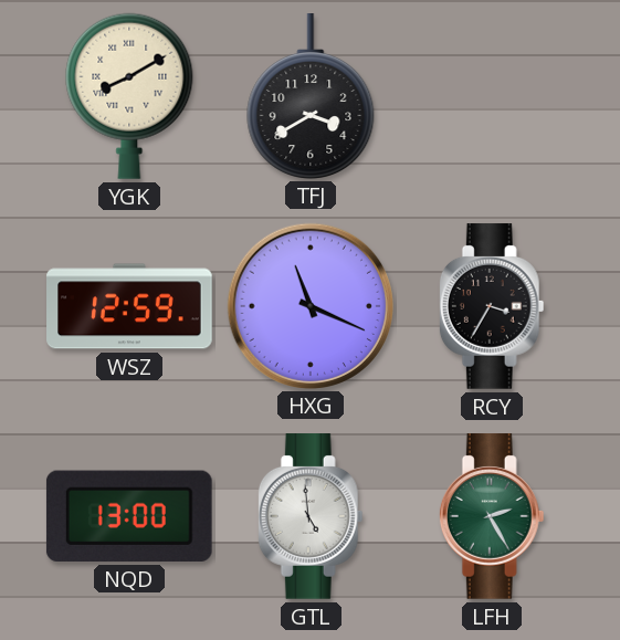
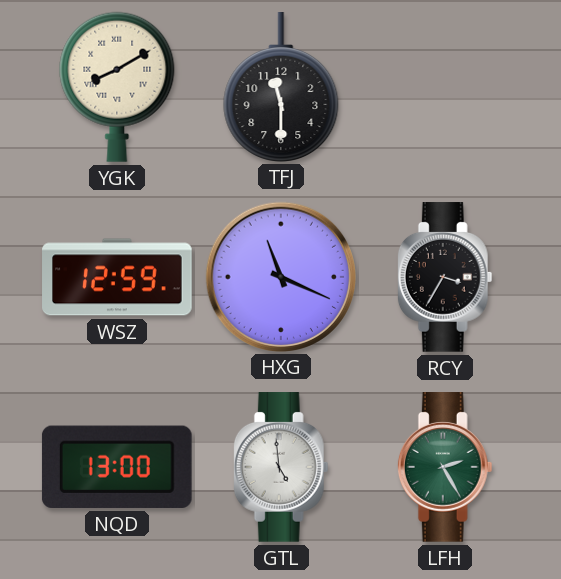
TFJ: 3:40 -> 11:30
